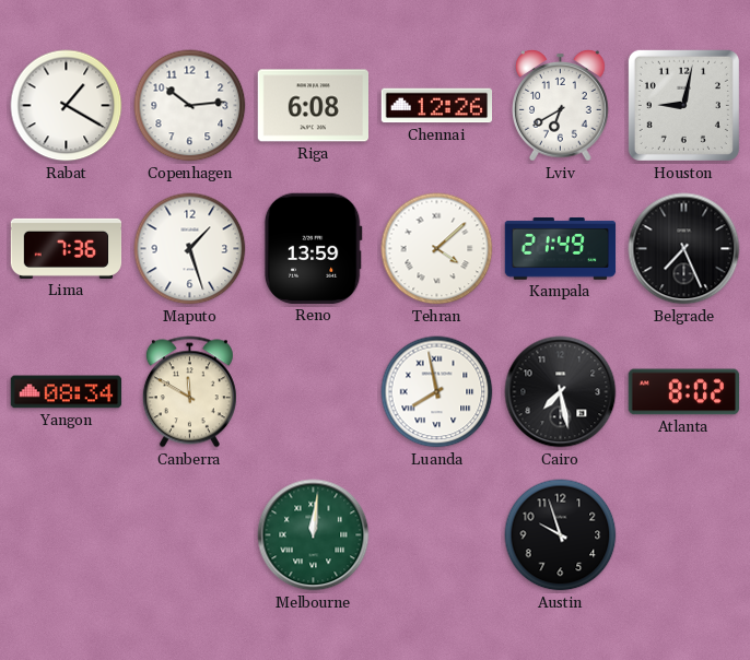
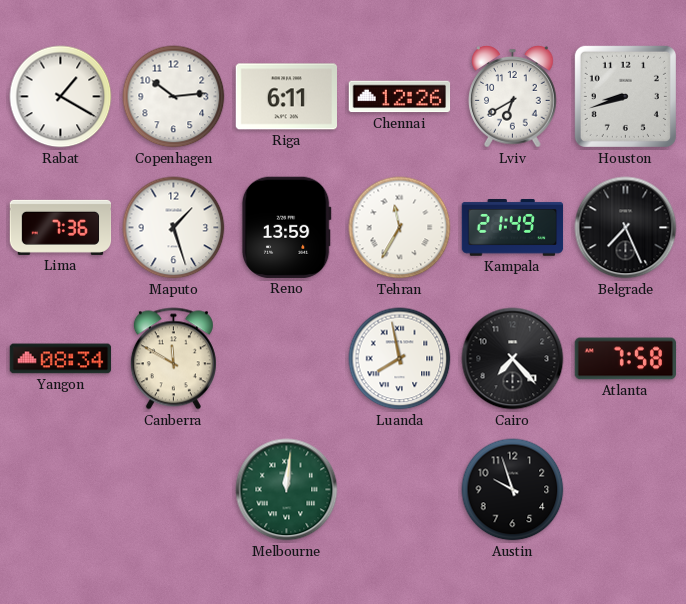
Riga: 6:08 -> 6:11
Houston: 9:02 -> 8:42
Tehran: 4:08 -> 11:35
Cairo: 7:28 -> 7:23
Atlanta: 8:02 -> 7:58
